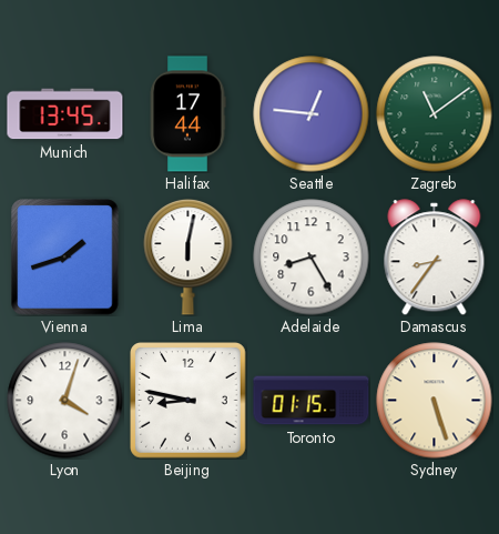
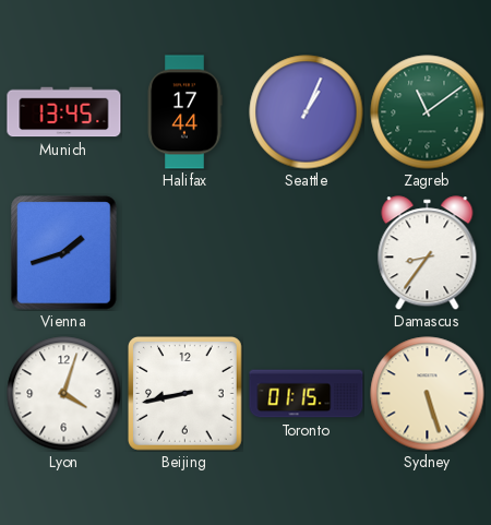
Seattle: 12:46 -> 1:04
Lima: 6:02 -> none
Adelaide: 8:25 -> none
Beijing: 8:47 -> 8:43
